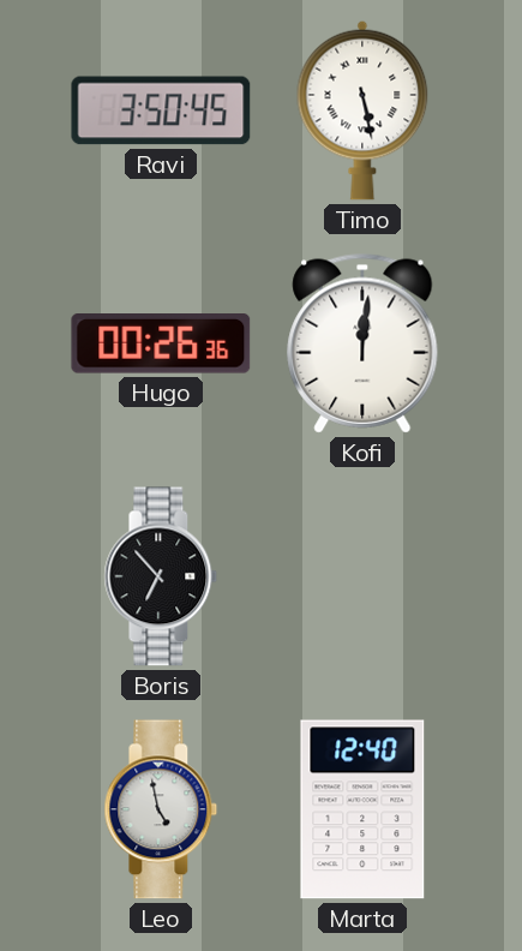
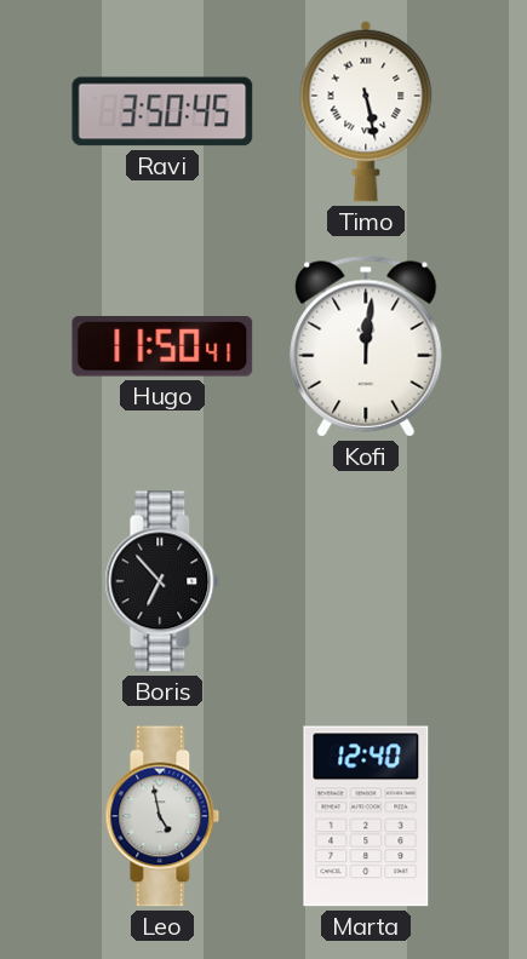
Hugo: 00:26 -> 11:50
